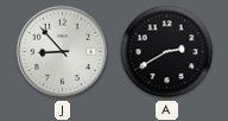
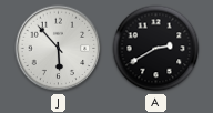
J: 8:53 -> 5:53
